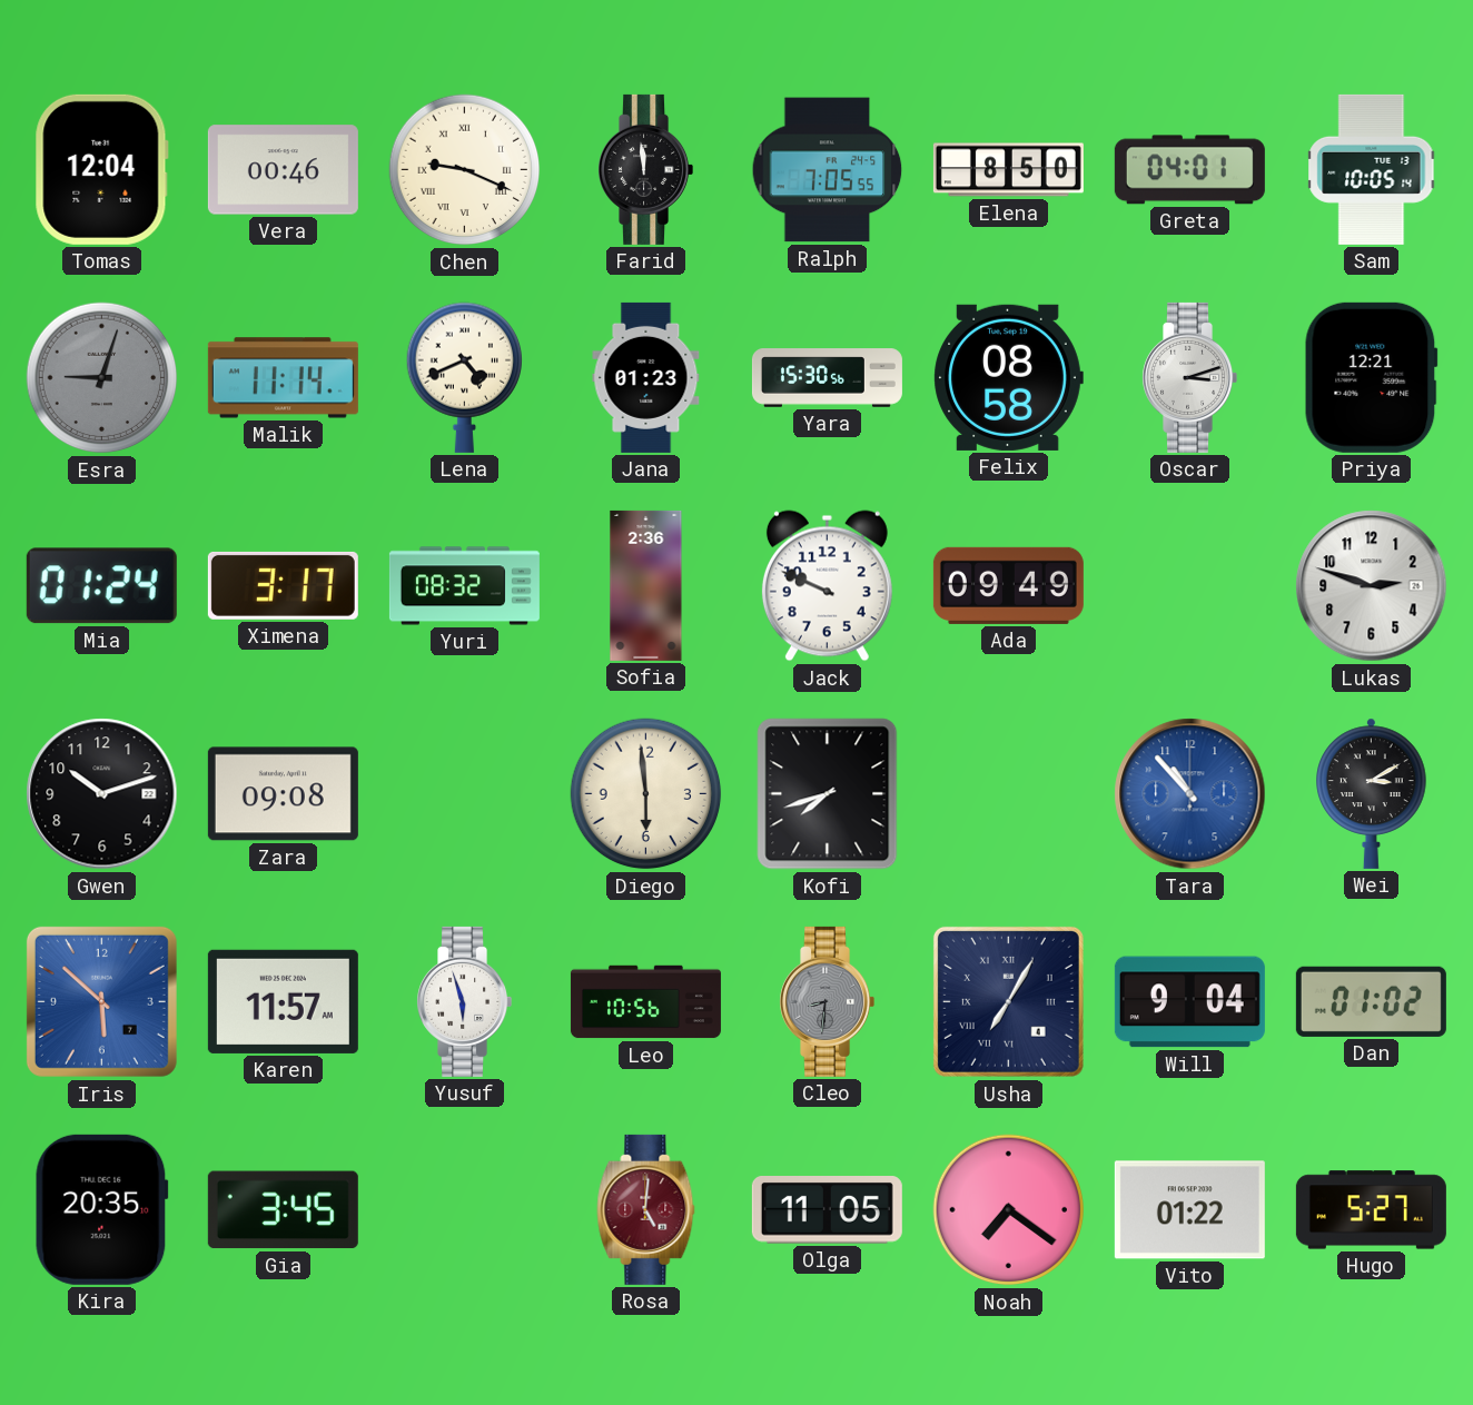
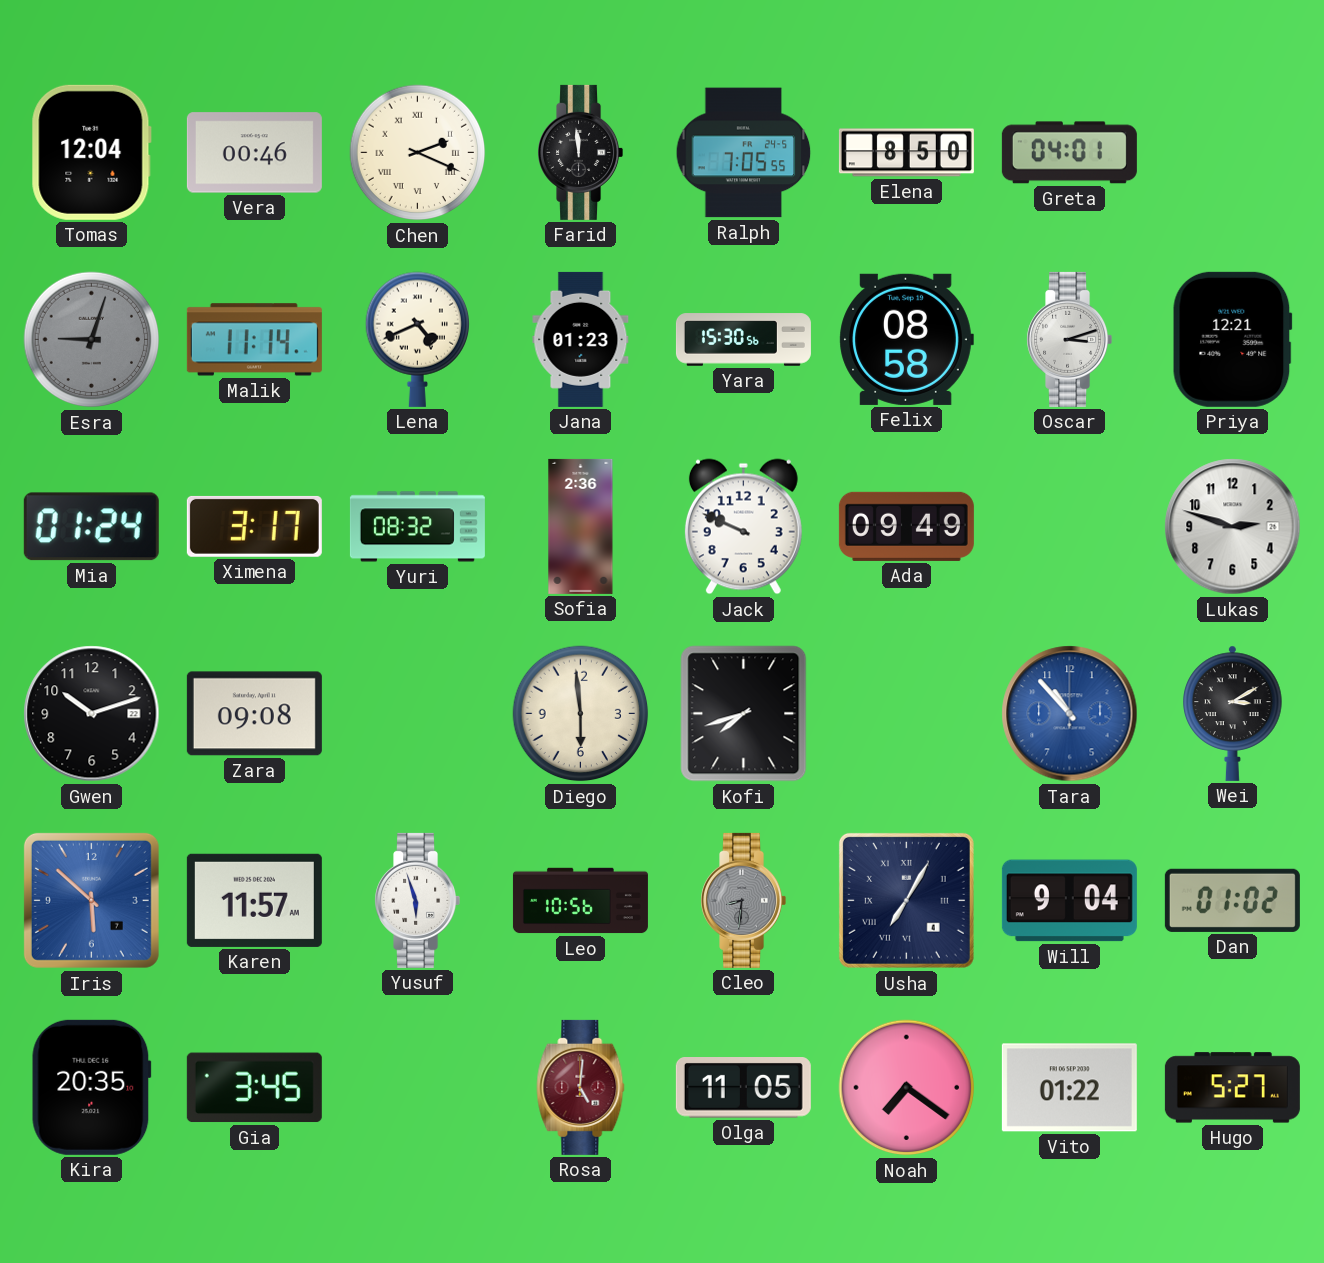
Chen: 9:19 -> 2:19
Sam: 10:05 -> none
